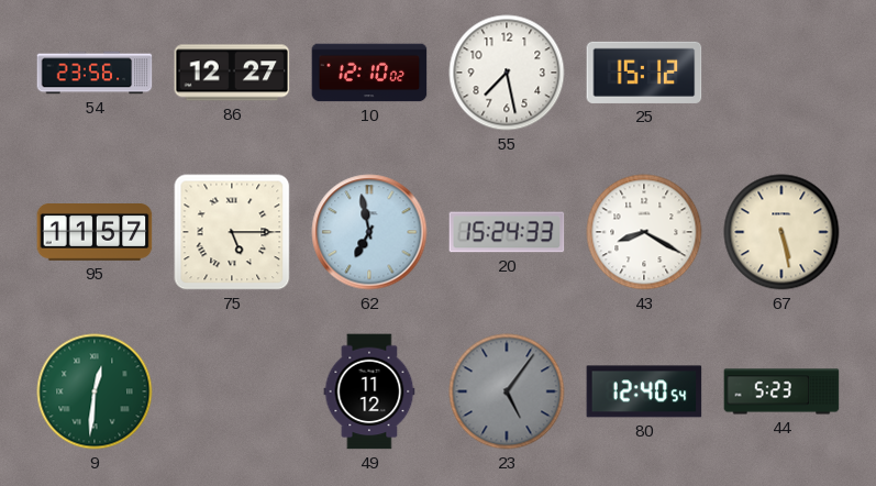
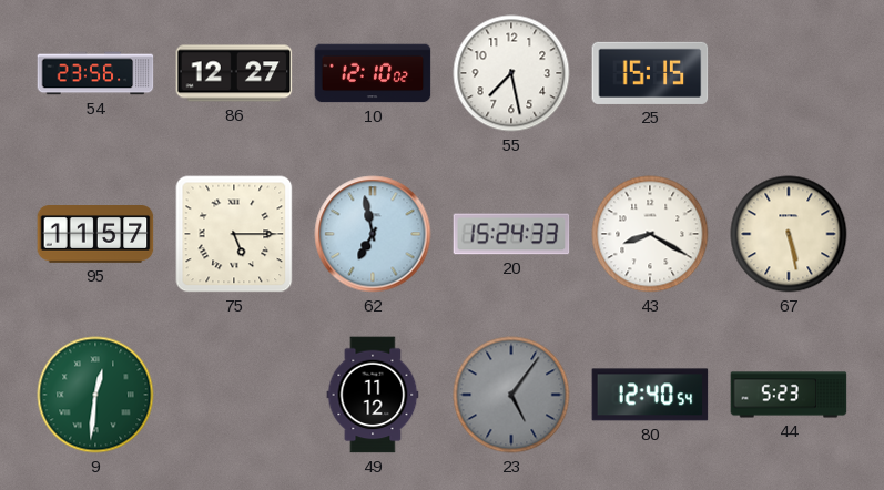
25: 15:12 -> 15:15
